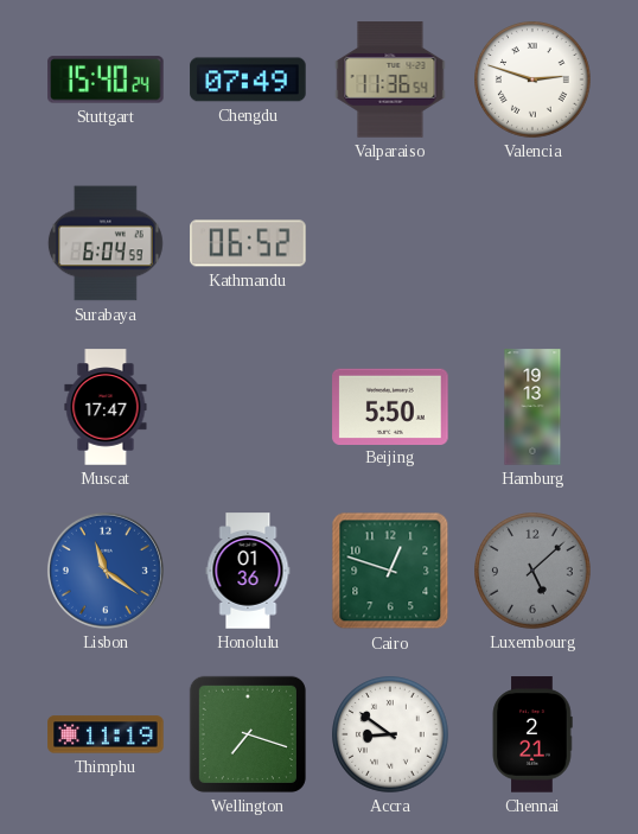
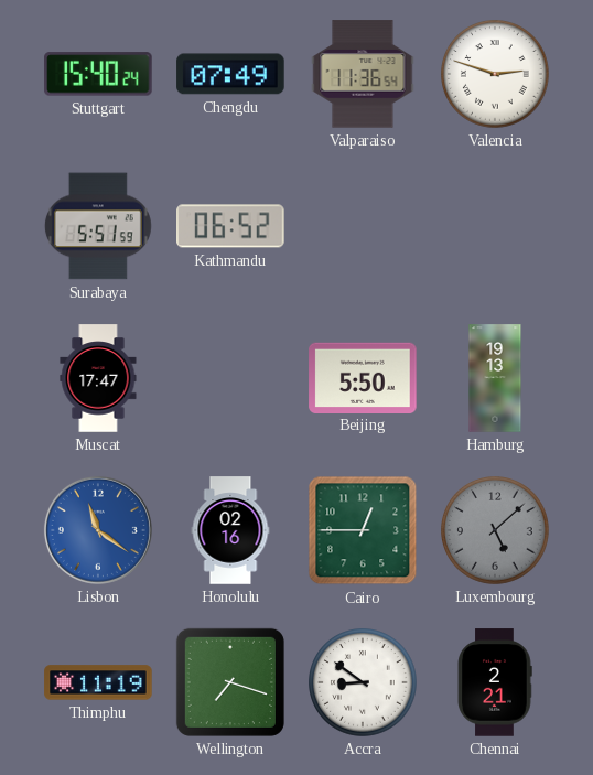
Surabaya: 6:04 -> 5:51
Honolulu: 01:36 -> 02:16
Cairo: 12:48 -> 12:45
